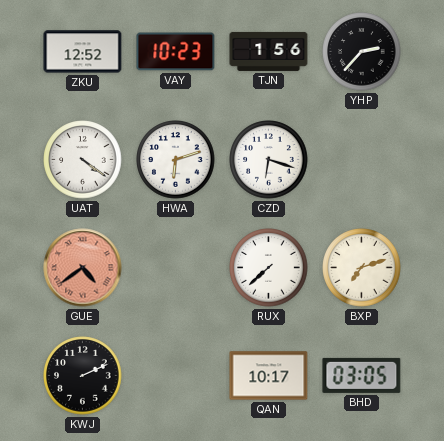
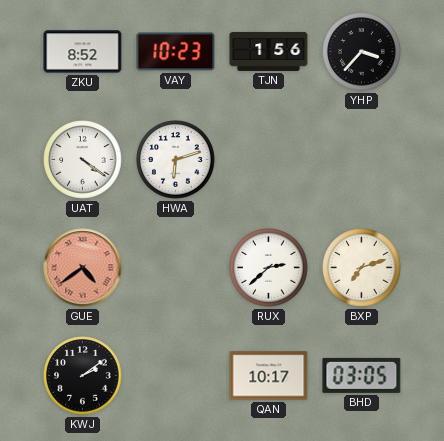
ZKU: 12:52 -> 8:52
YHP: 2:37 -> 3:37
CZD: 6:18 -> none
RUX: 7:38 -> 2:38
KWJ: 2:11 -> 2:09
